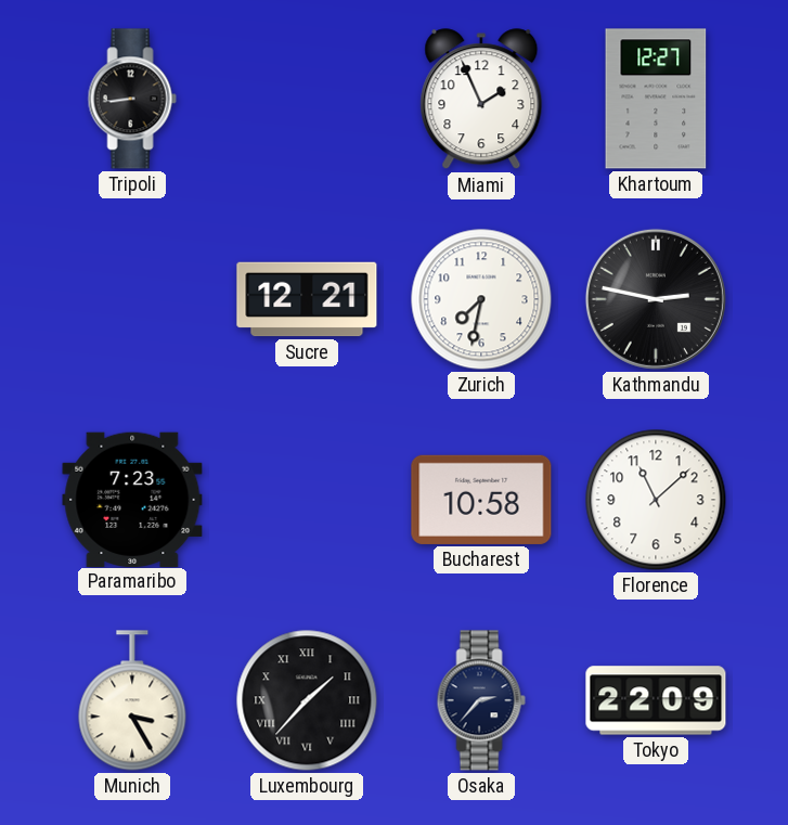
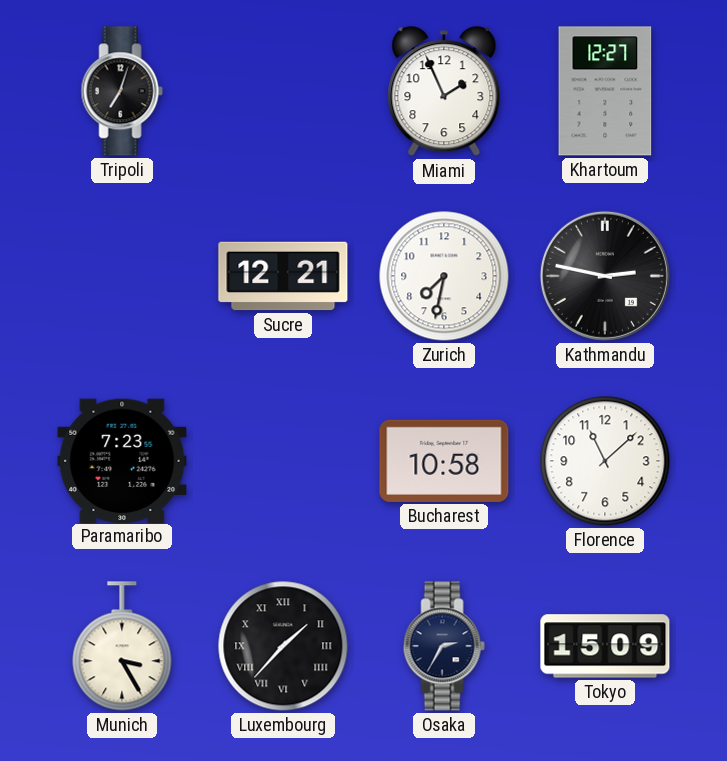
Tripoli: 8:44 -> 7:03
Osaka: 2:37 -> 2:35
Tokyo: 22:09 -> 15:09
